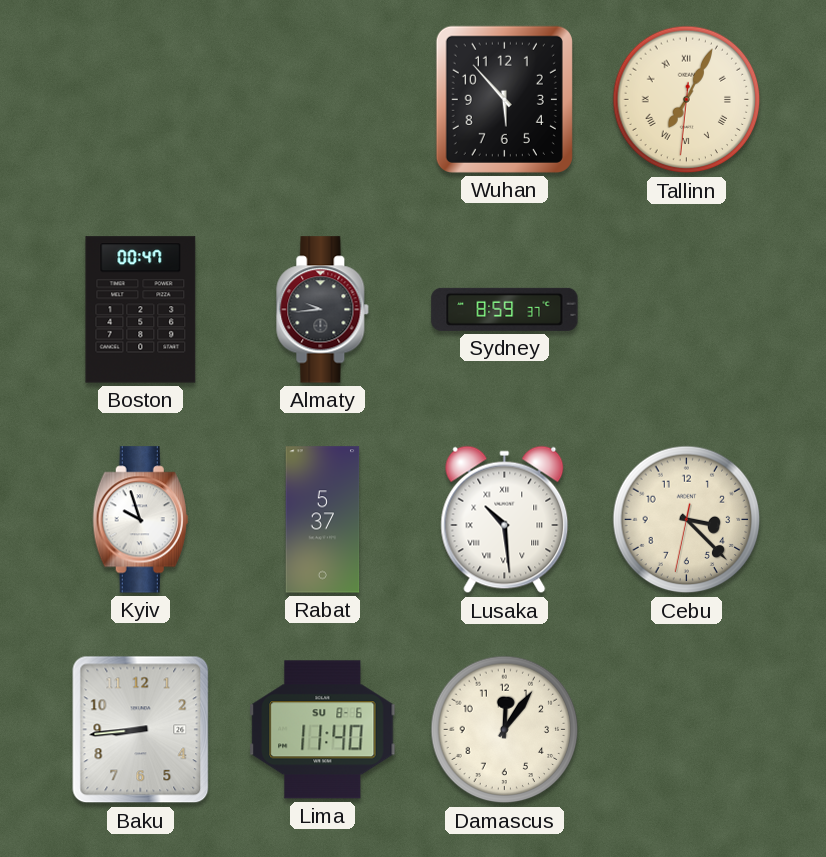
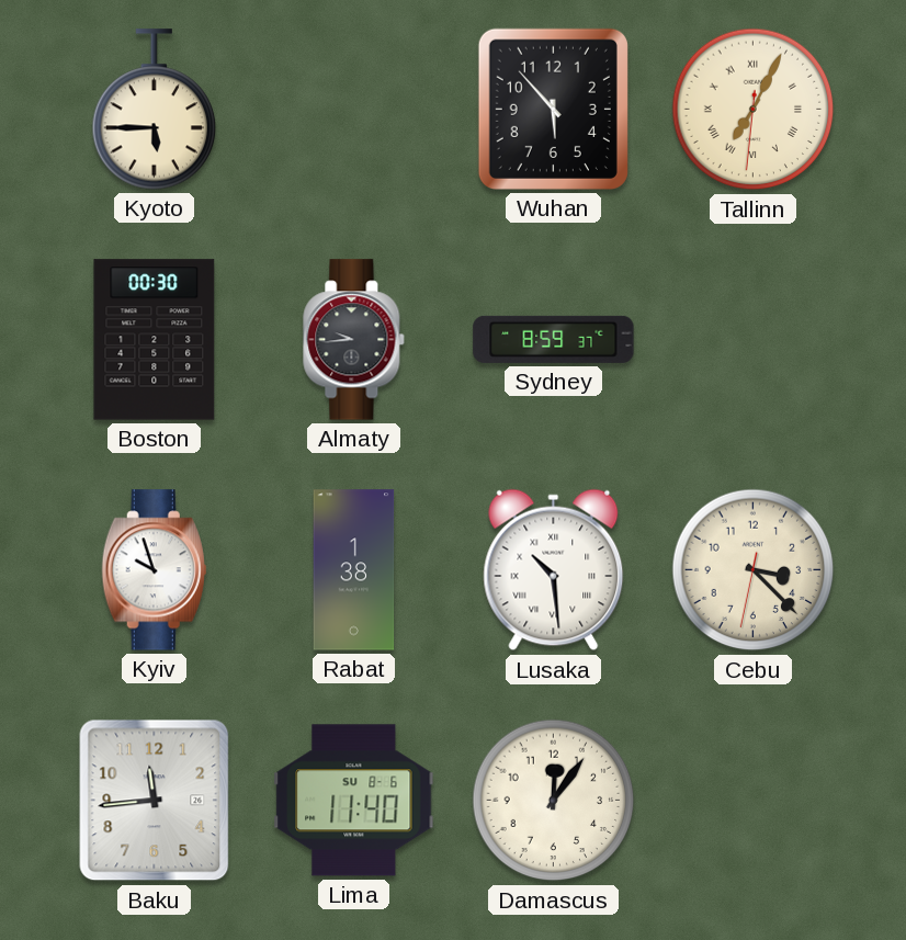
Kyoto: none -> 5:45
Boston: 00:47 -> 00:30
Rabat: 5:37 -> 1:38
Baku: 8:44 -> 11:44
